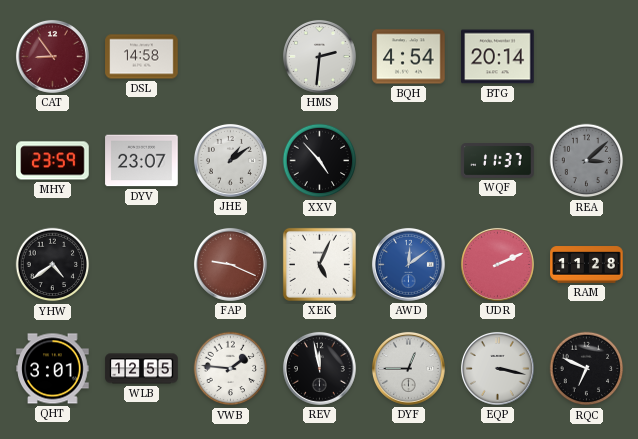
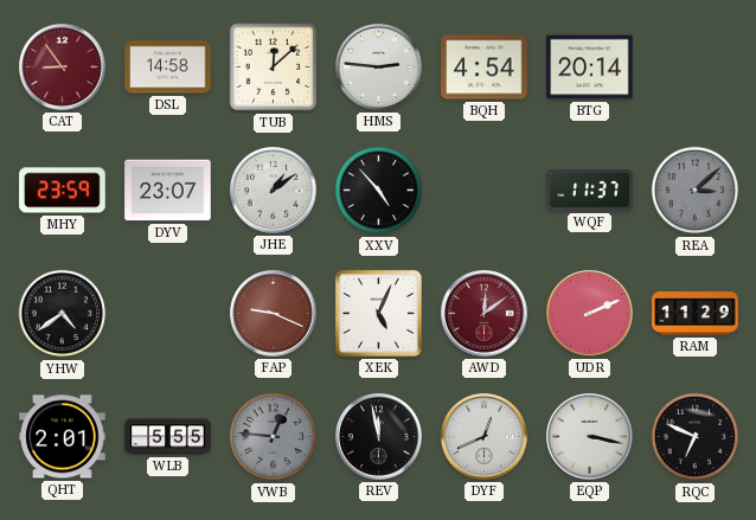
TUB: none -> 12:08
HMS: 2:31 -> 2:46
AWD dial: blue -> burgundy
RAM: 11:28 -> 11:29
QHT: 3:01 -> 2:01
WLB: 12:55 -> 5:55
VWB: 1:46 -> 12:46
VWB dial: white -> grey
DYF: 12:45 -> 12:41
